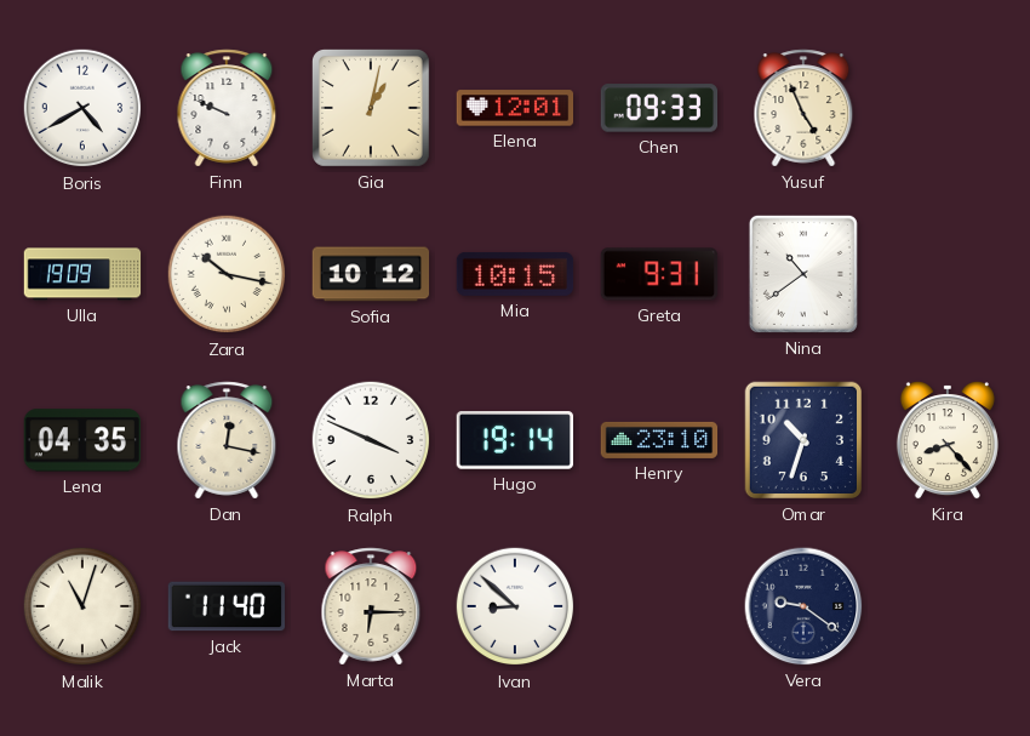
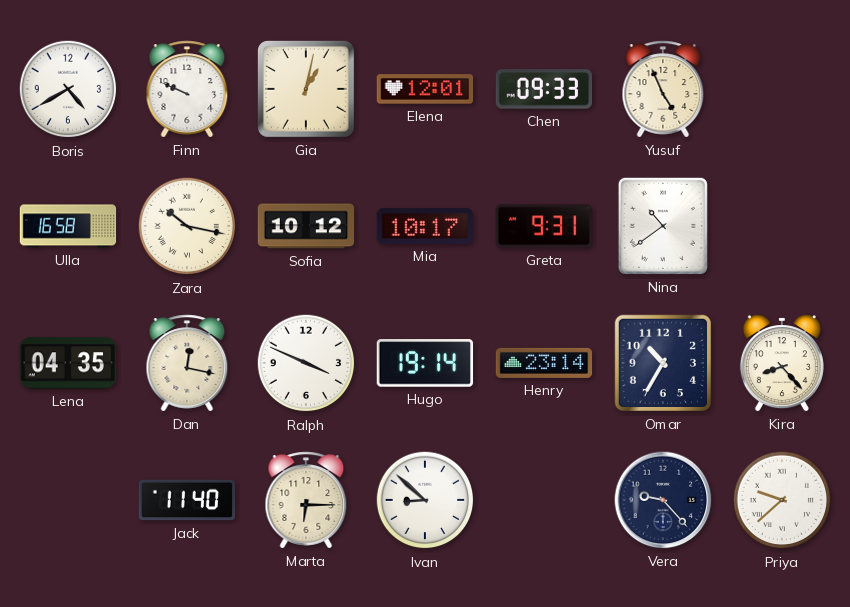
Ulla: 19:09 -> 16:58
Mia: 10:15 -> 10:17
Henry: 23:10 -> 23:14
Omar: 10:33 -> 10:35
Malik: 11:03 -> none
Vera: 9:21 -> 9:23
Priya: none -> 9:38
